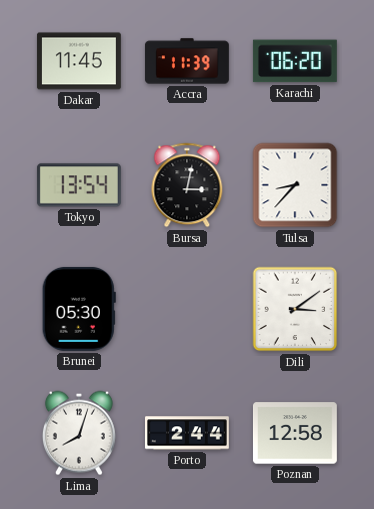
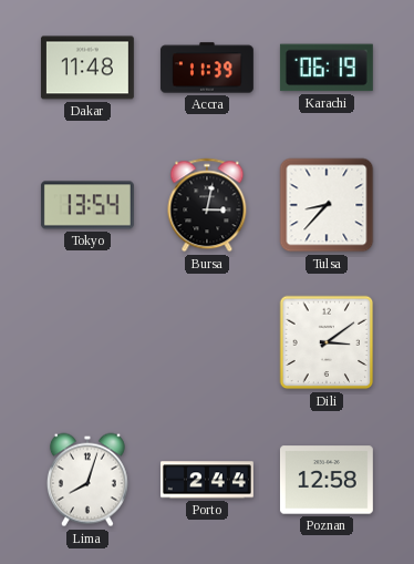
Dakar: 11:45 -> 11:48
Karachi: 06:20 -> 06:19
Brunei: 05:30 -> none
